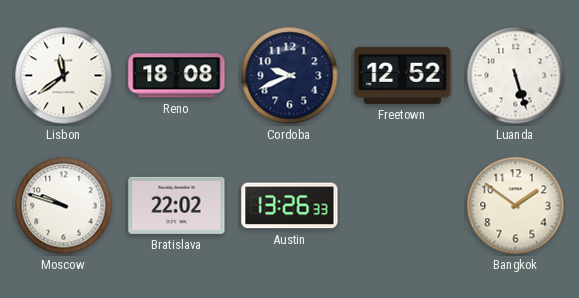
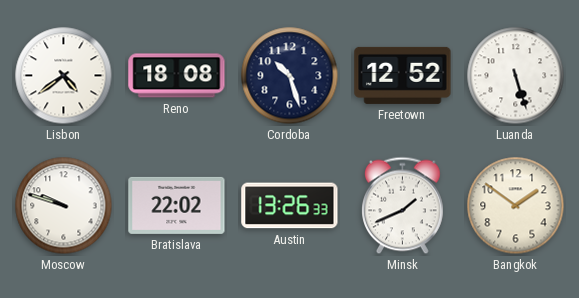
Lisbon: 11:39 -> 4:39
Cordoba: 9:41 -> 10:27
Minsk: none -> 1:41
